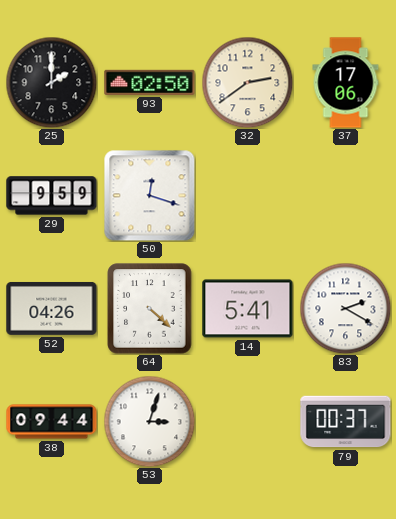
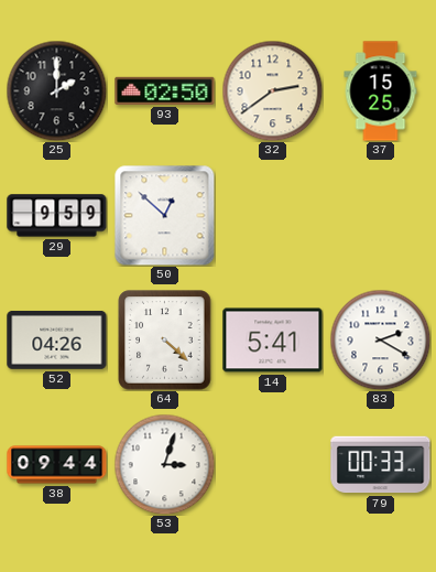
37: 17:06 -> 15:25
50: 12:18 -> 12:52
79: 00:37 -> 00:33
